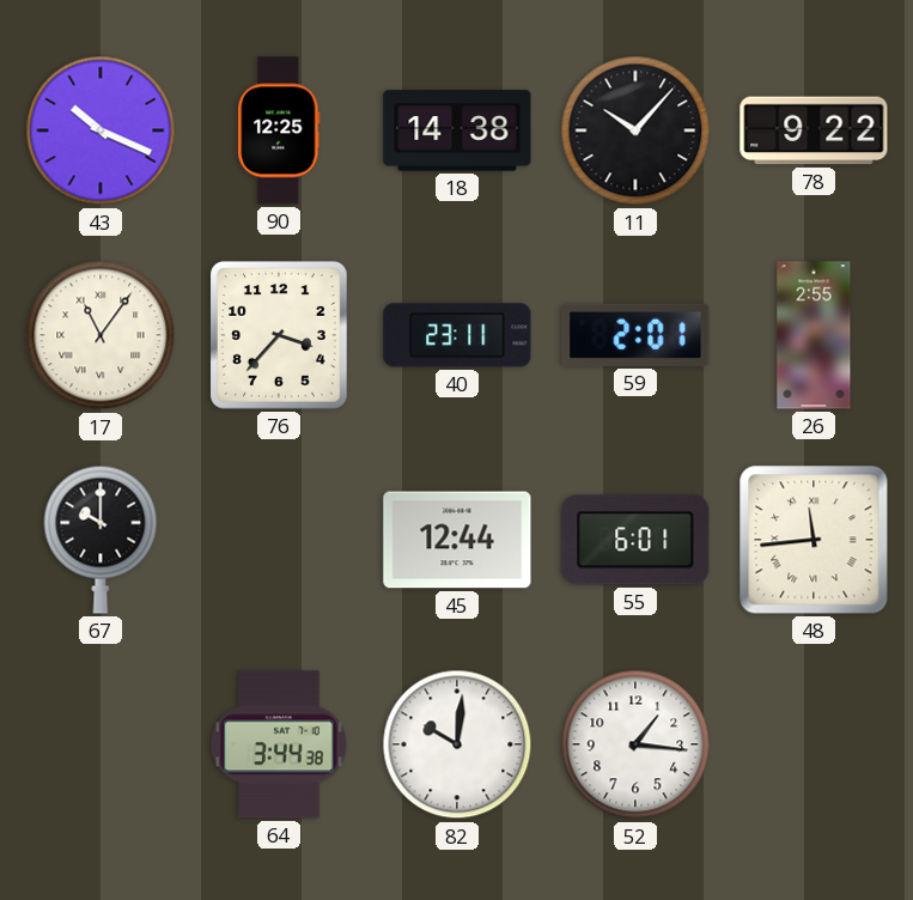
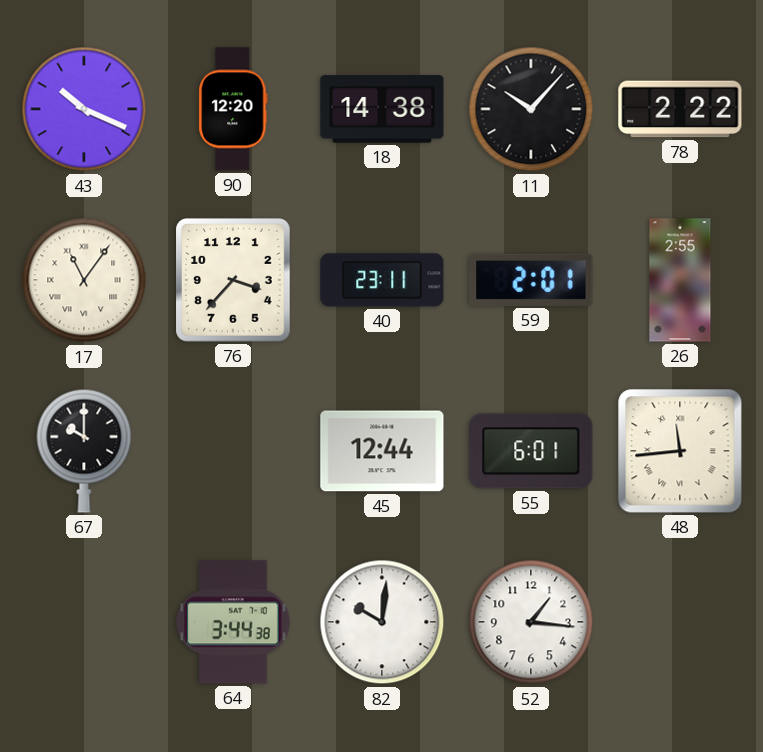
90: 12:25 -> 12:20
78: 9:22 -> 2:22
